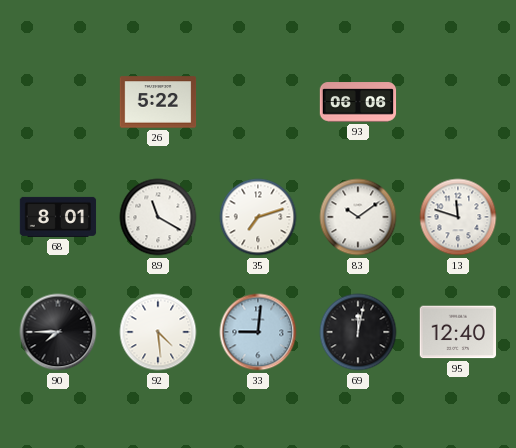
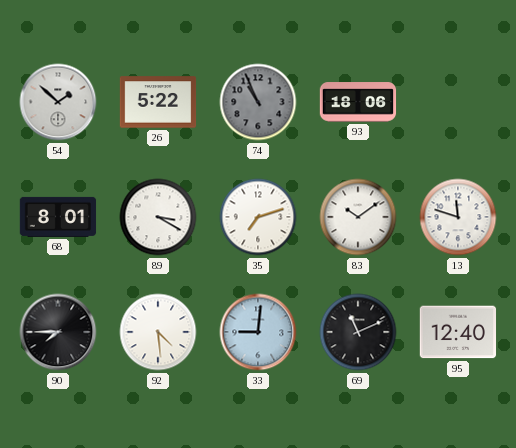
54: none -> 1:52
74: none -> 10:56
93: 06:06 -> 18:06
89: 11:20 -> 3:20
69: 12:02 -> 11:11
